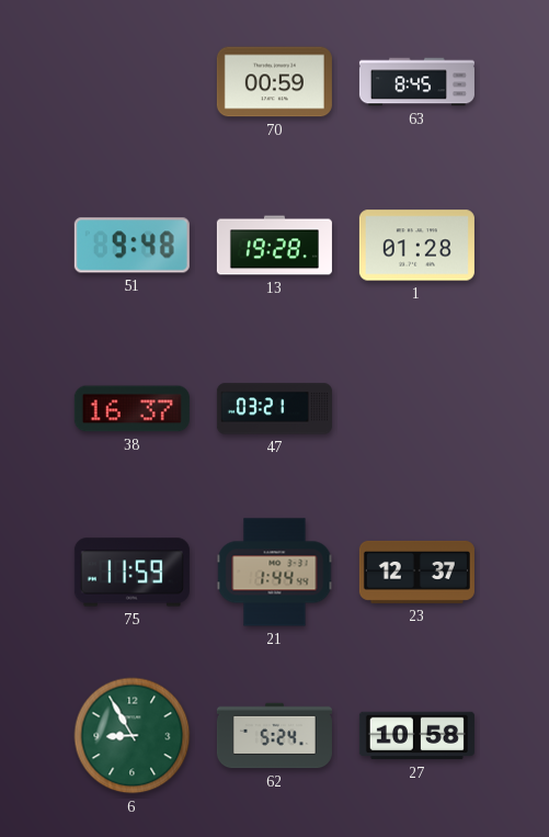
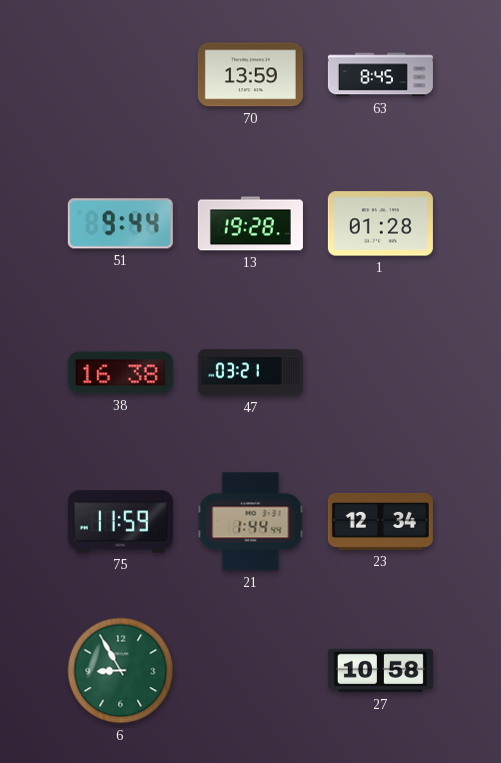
70: 00:59 -> 13:59
51: 9:48 -> 9:44
38: 16:37 -> 16:38
23: 12:37 -> 12:34
62: 5:24 -> none
